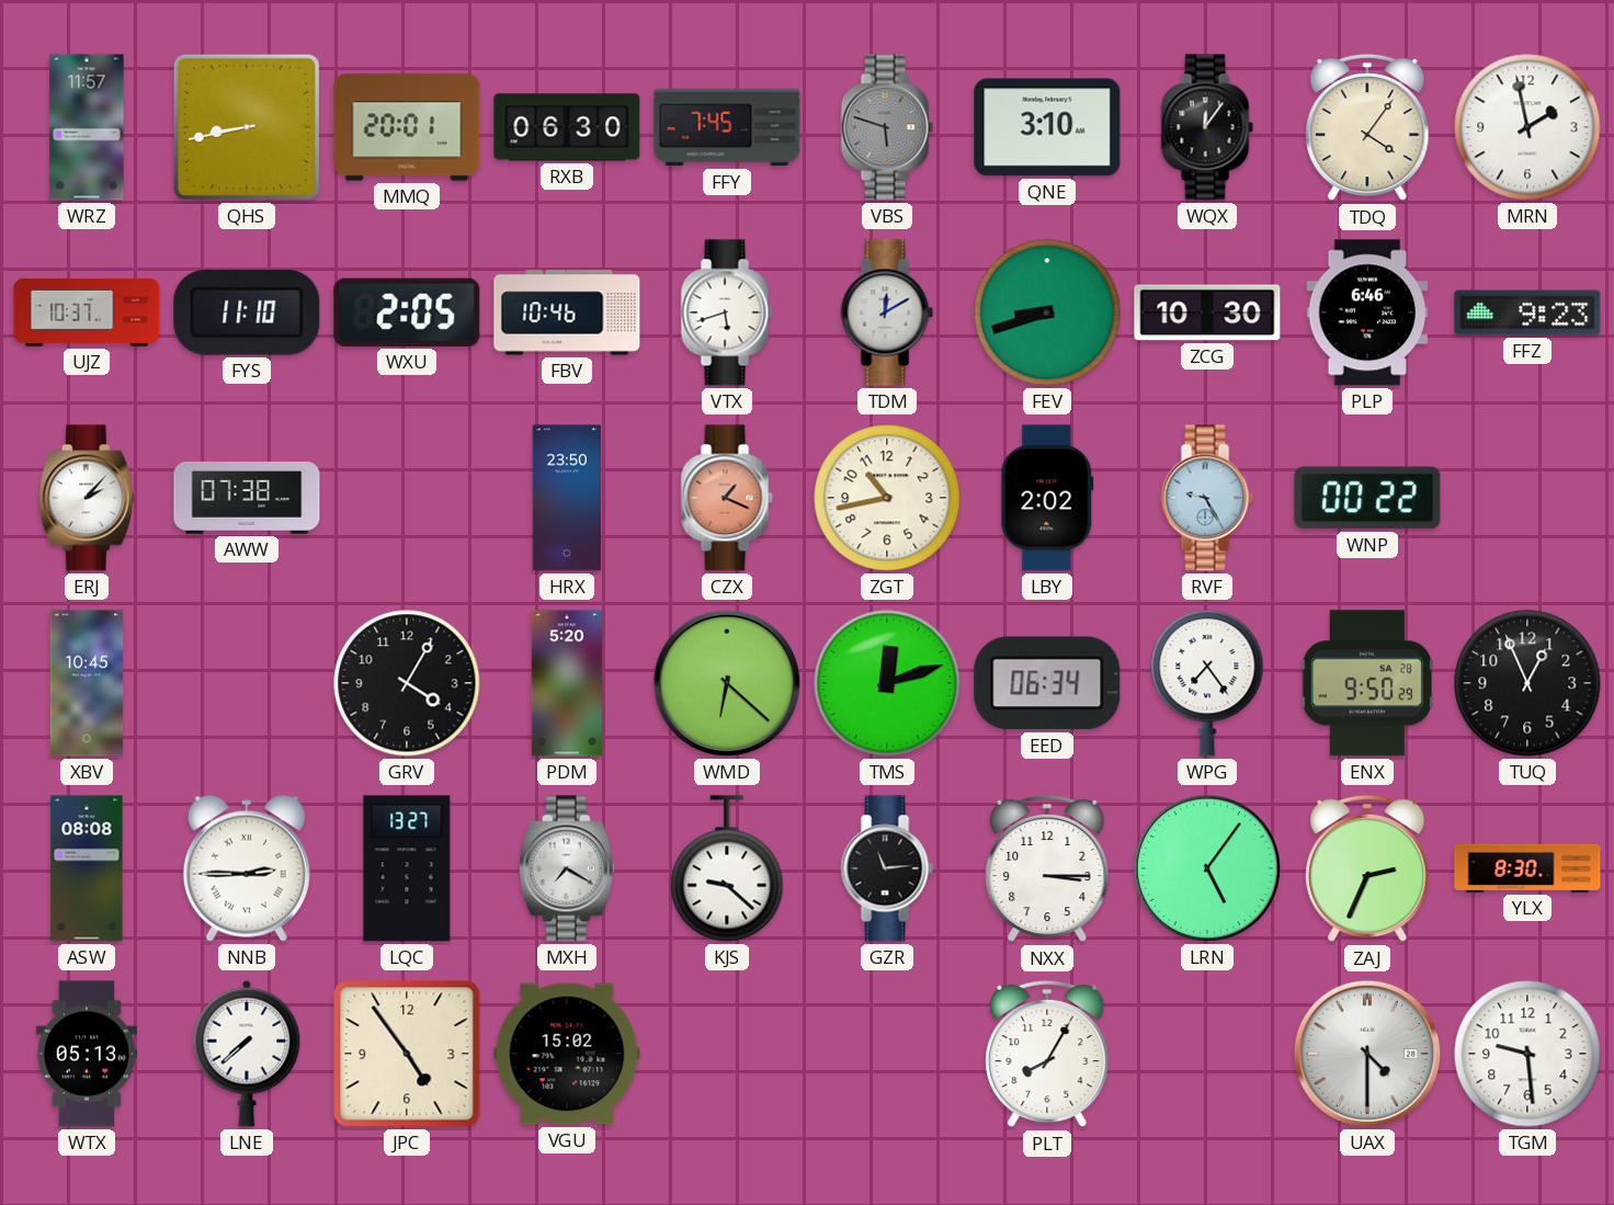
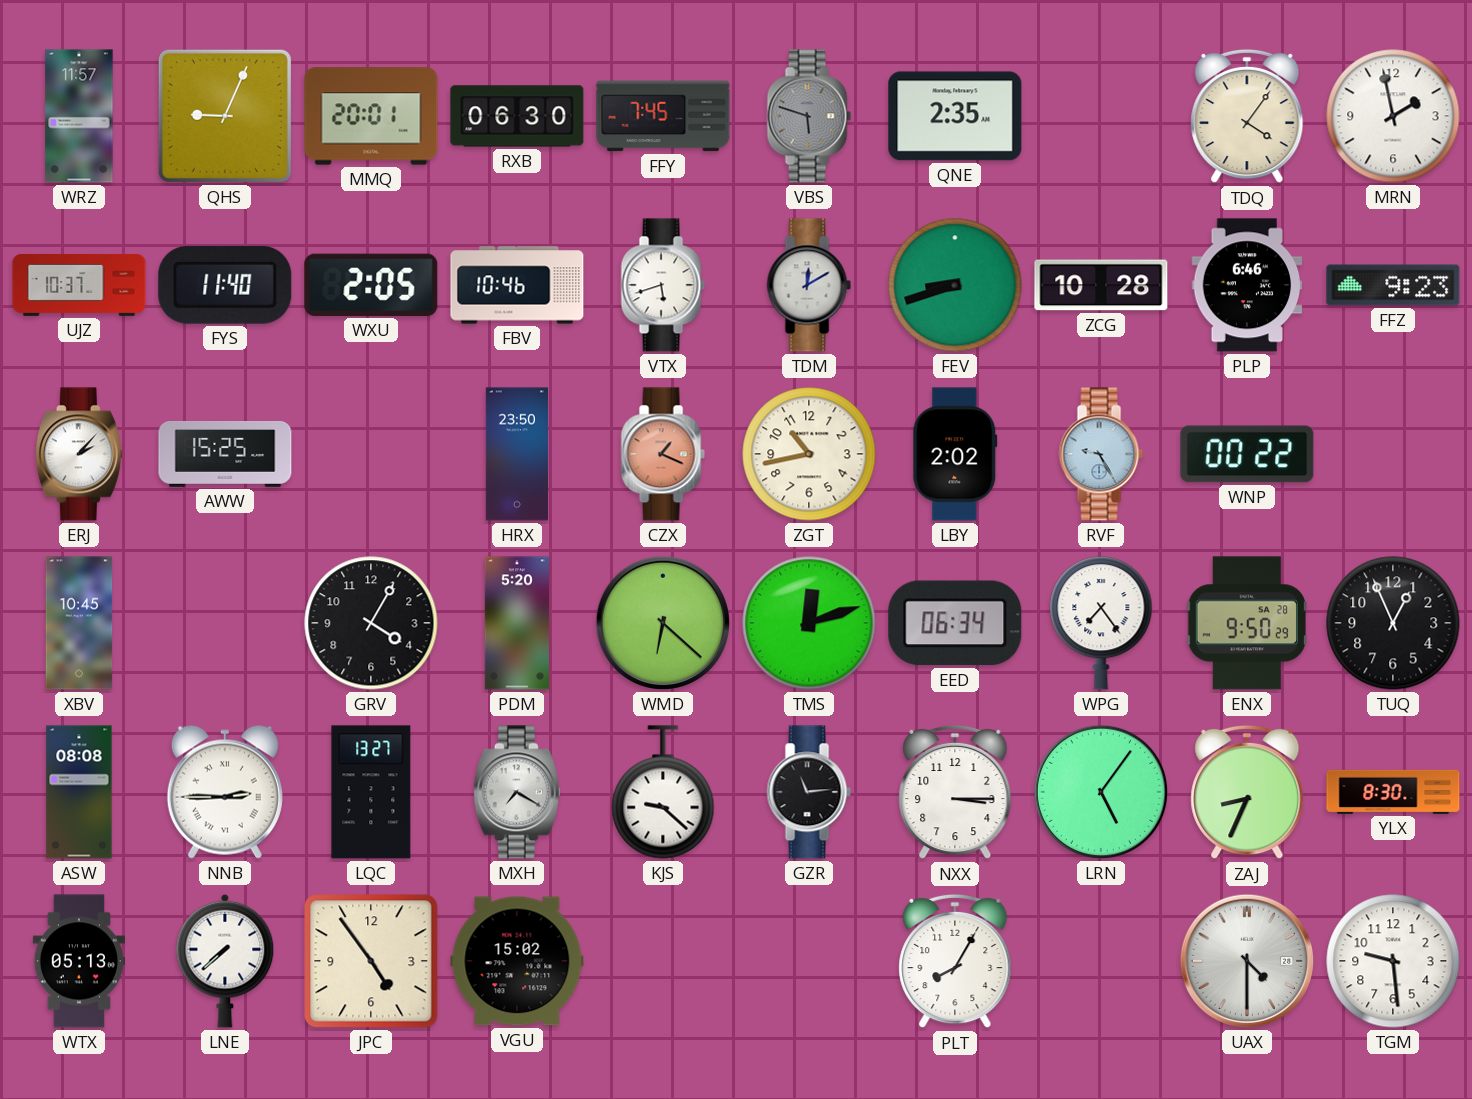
QHS: 8:43 -> 9:04
QNE: 3:10 -> 2:35
WQX: 12:06 -> none
FYS: 11:10 -> 11:40
ZCG: 10:30 -> 10:28
AWW: 07:38 -> 15:25
ZAJ: 2:34 -> 8:34
